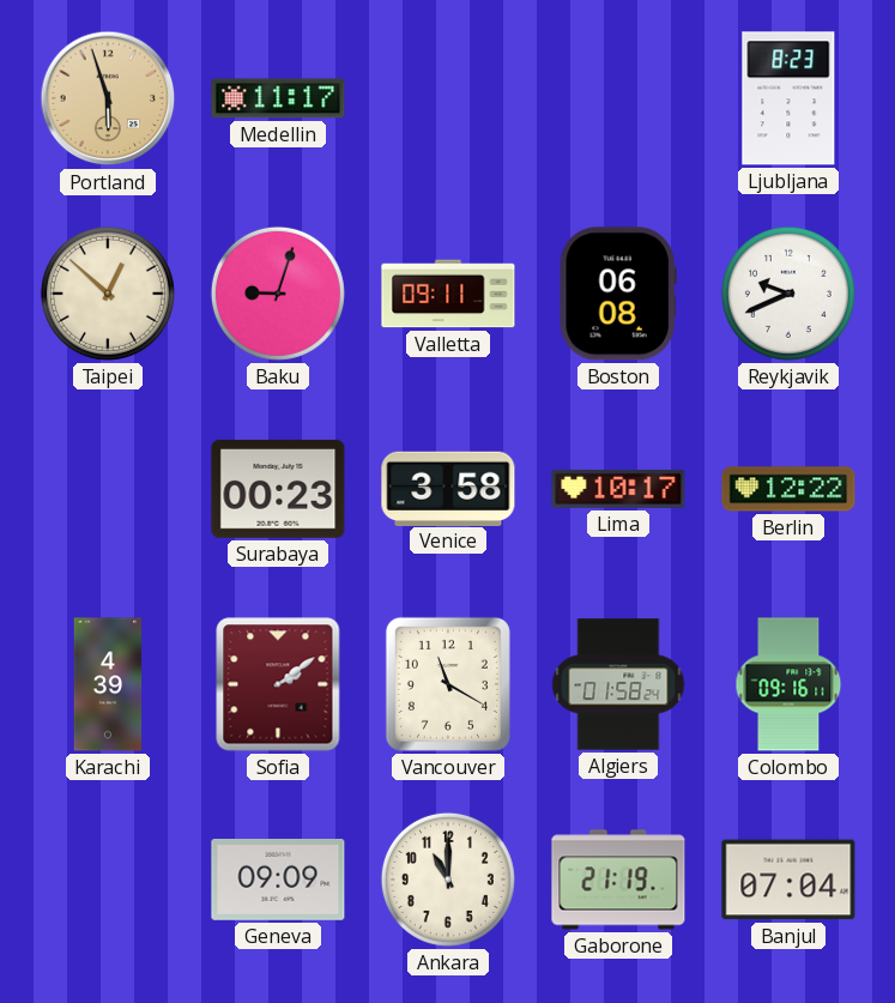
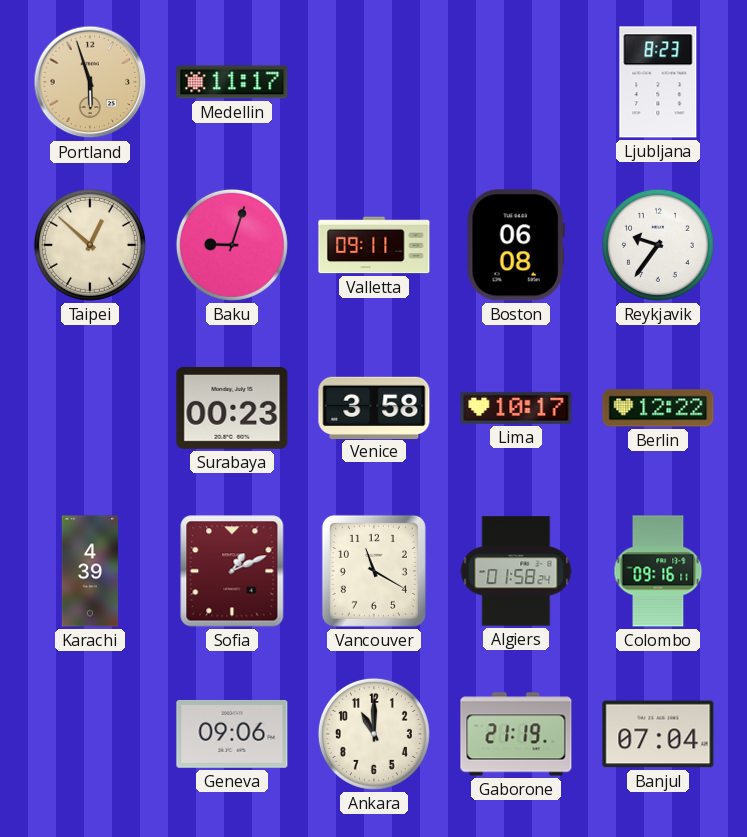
Reykjavik: 9:41 -> 9:36
Sofia: 2:09 -> 1:11
Geneva: 09:09 -> 09:06
